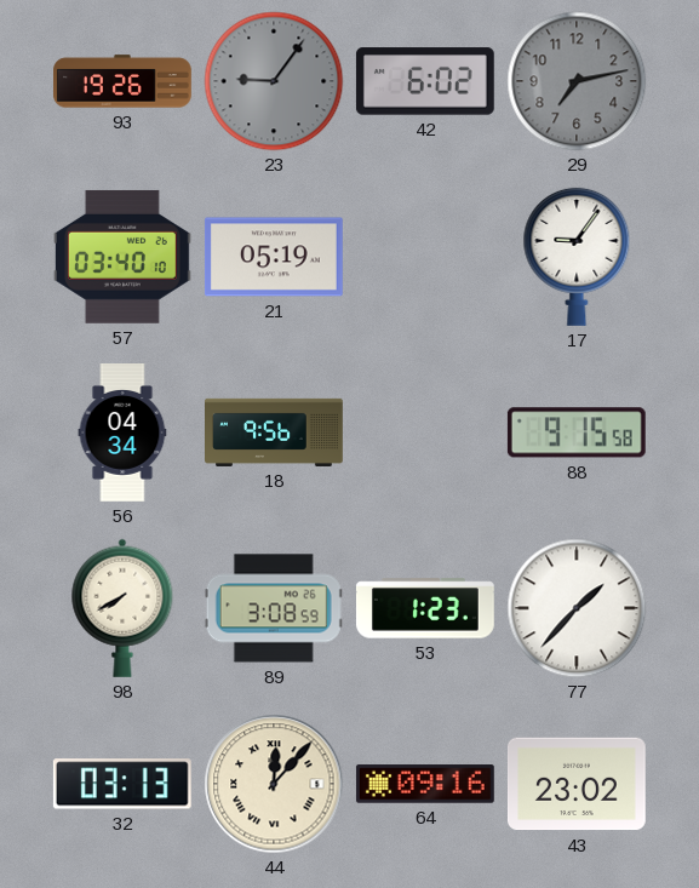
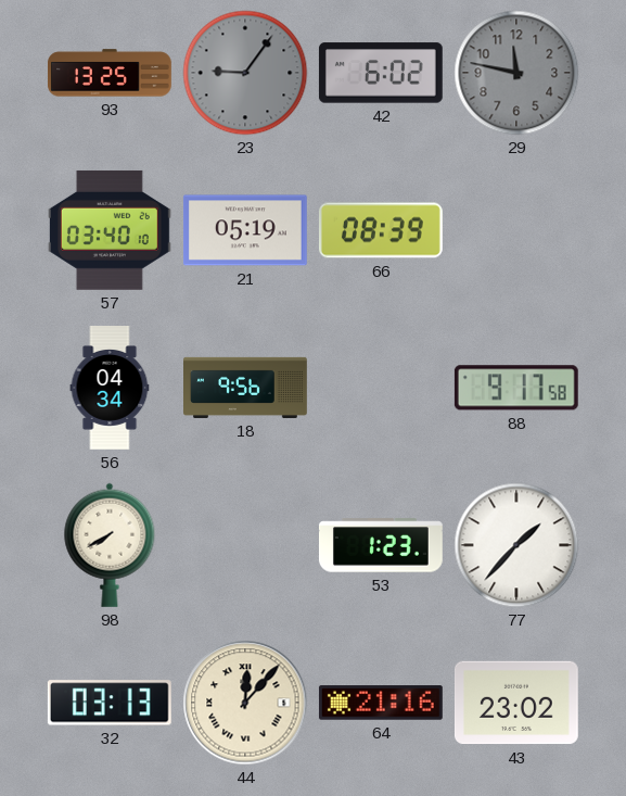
93: 19:26 -> 13:25
29: 7:13 -> 11:47
66: none -> 08:39
17: 9:06 -> none
88: 9:15 -> 9:17
89: 3:08 -> none
64: 09:16 -> 21:16
